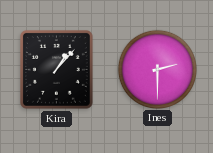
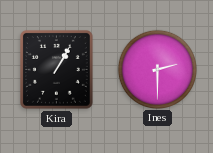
Kira: 1:07 -> 1:05
